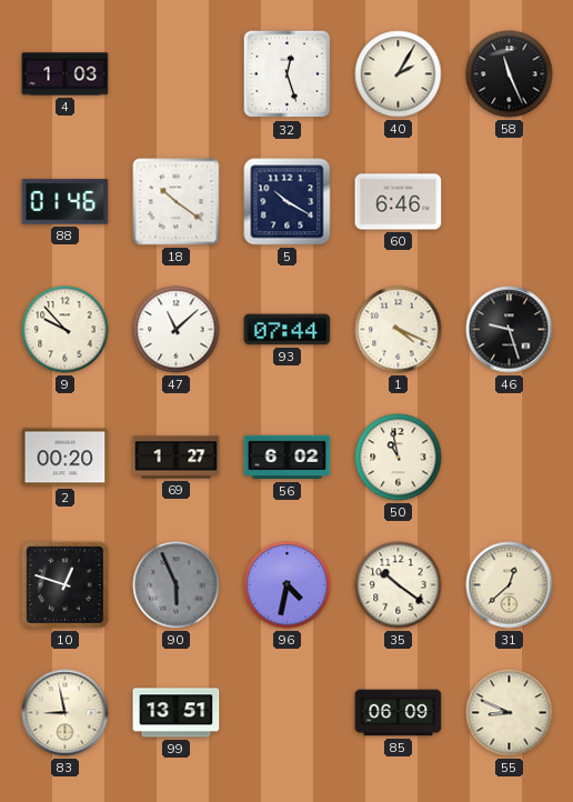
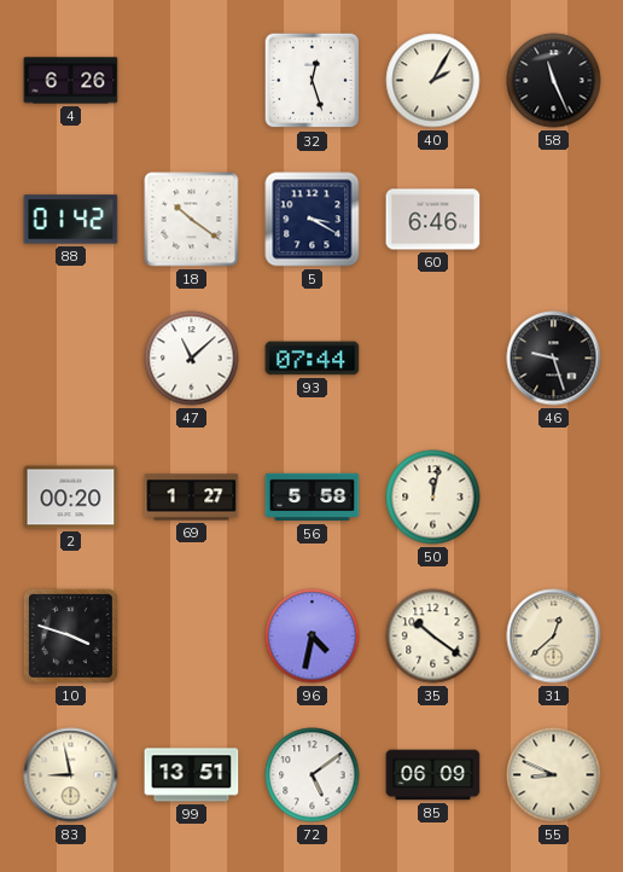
4: 1:03 -> 6:26
88: 01:46 -> 01:42
5: 10:20 -> 3:20
9: 9:53 -> none
1: 4:19 -> none
56: 6:02 -> 5:58
50: 10:58 -> 12:02
10: 12:48 -> 3:48
90: 5:56 -> none
72: none -> 5:09
